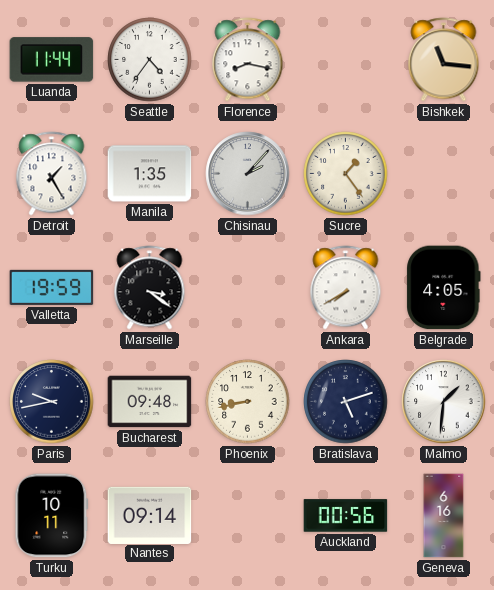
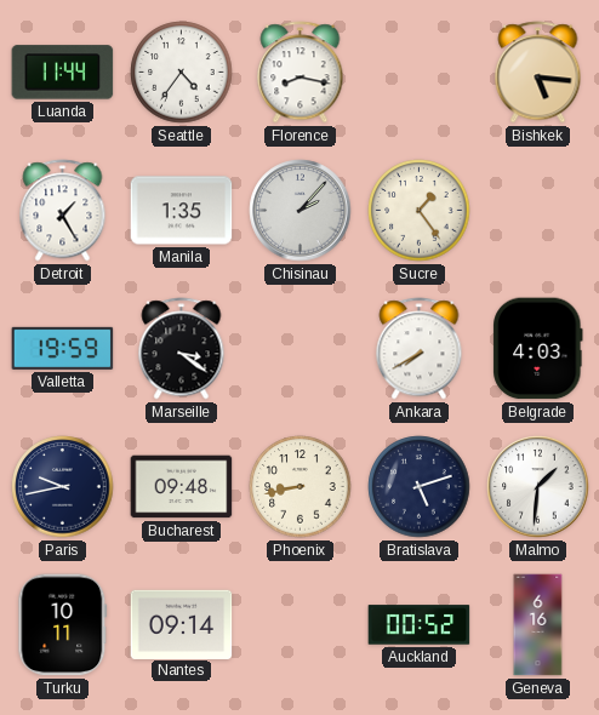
Bishkek: 11:16 -> 5:16
Belgrade: 4:05 -> 4:03
Auckland: 00:56 -> 00:52
